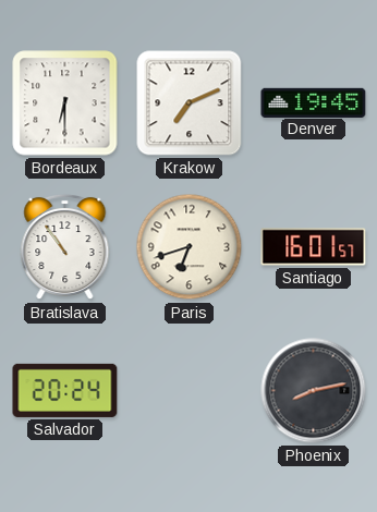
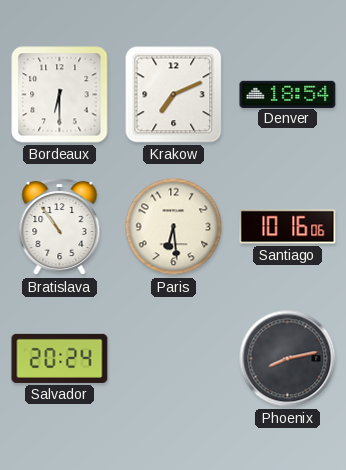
Denver: 19:45 -> 18:54
Paris: 6:42 -> 6:29
Santiago: 16:01 -> 10:16
